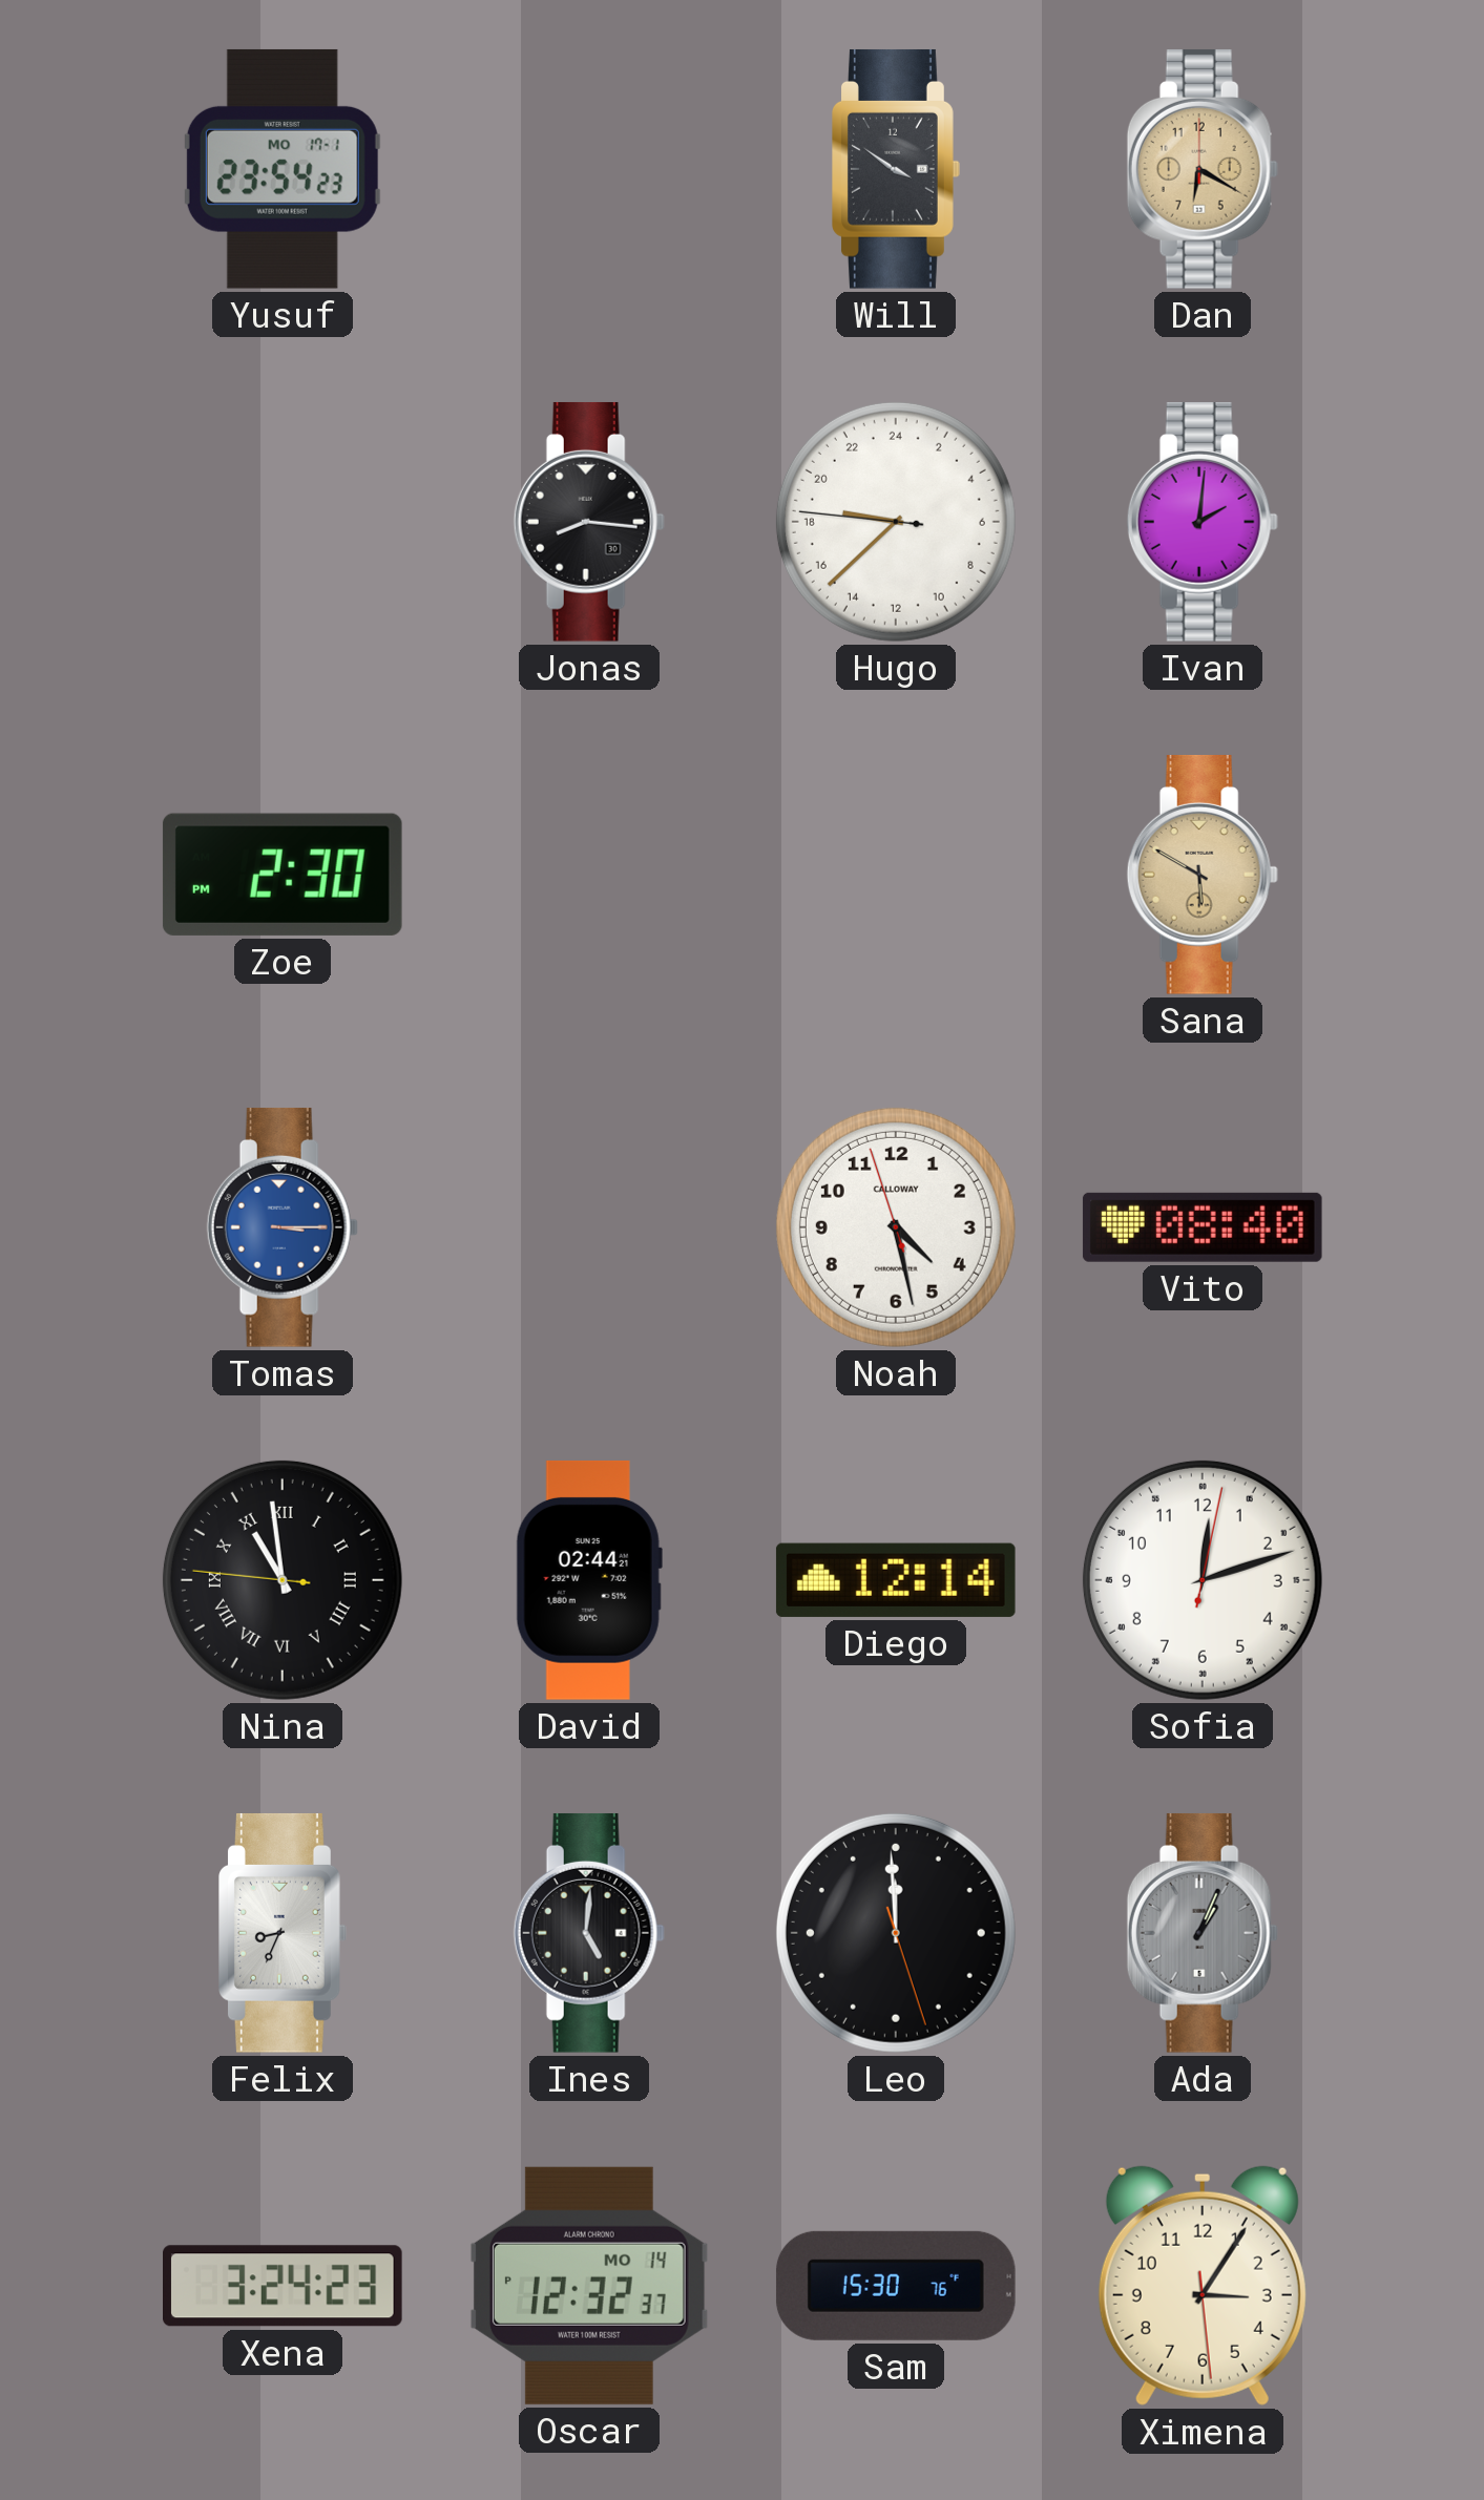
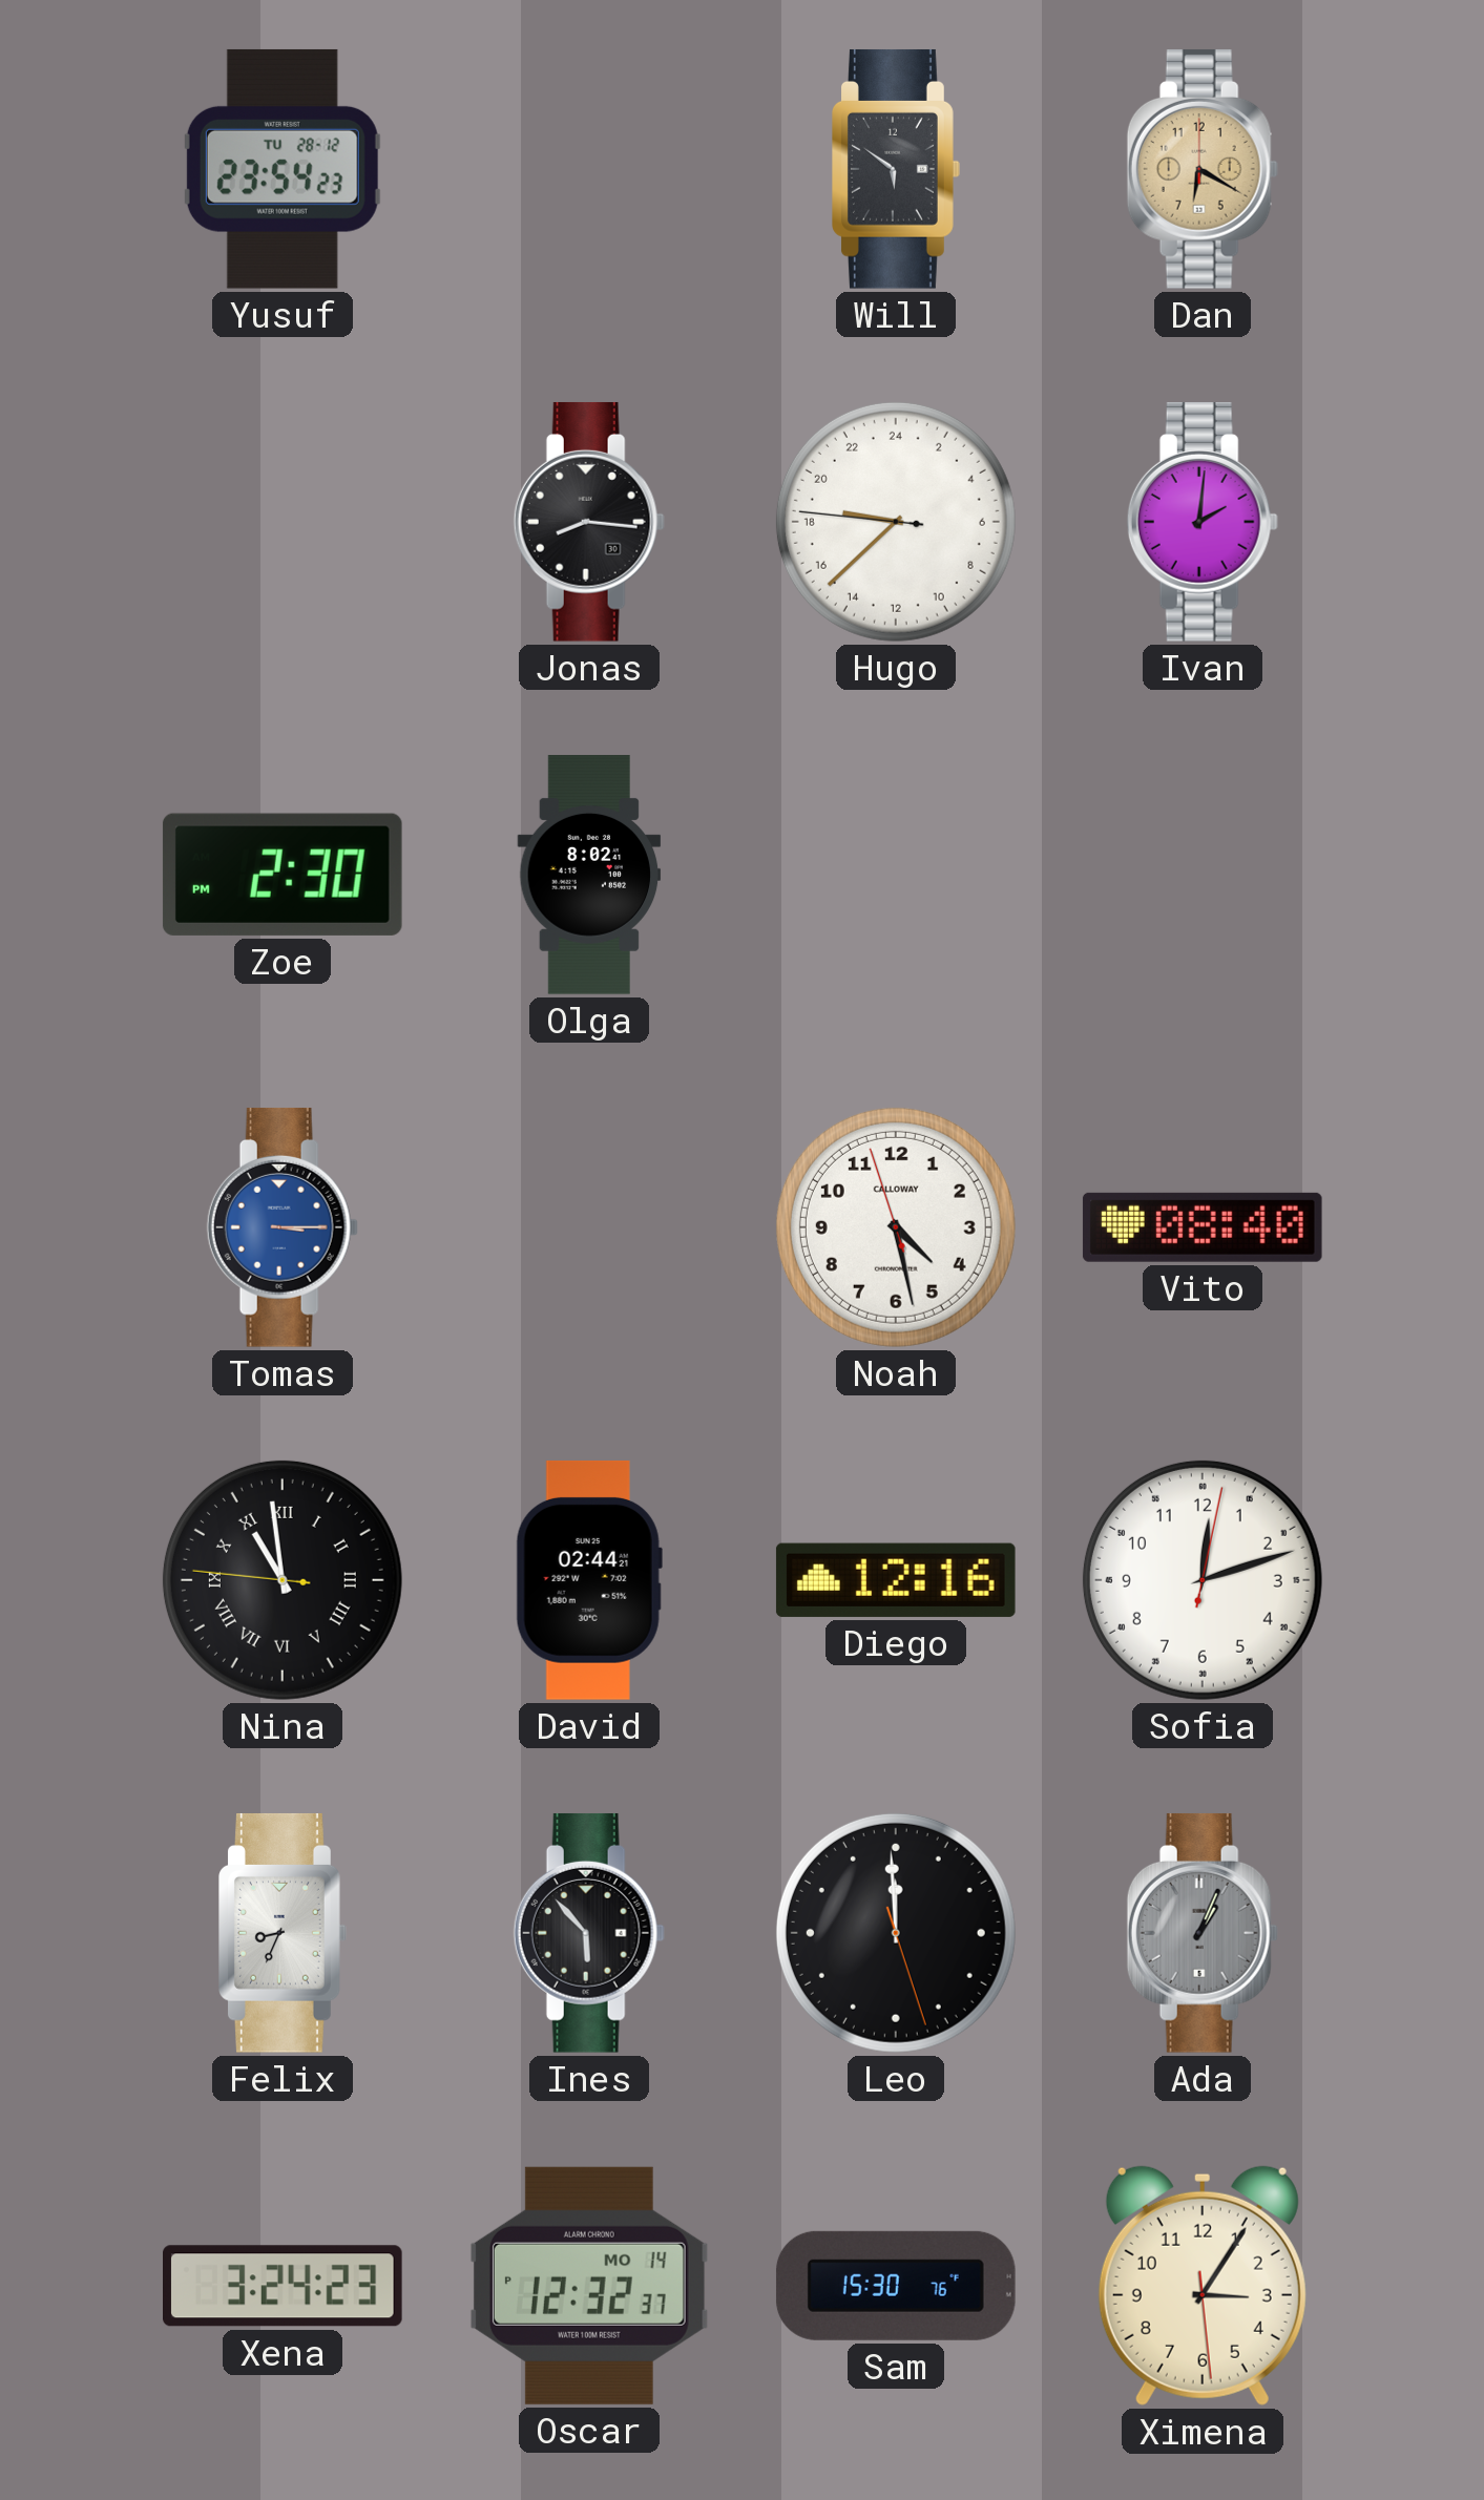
Yusuf date: MO 17-1 -> TU 28-12
Will: 3:51 -> 5:51
Olga: none -> 8:02
Sana: 5:50 -> none
Diego: 12:14 -> 12:16
Ines: 5:01 -> 5:53
